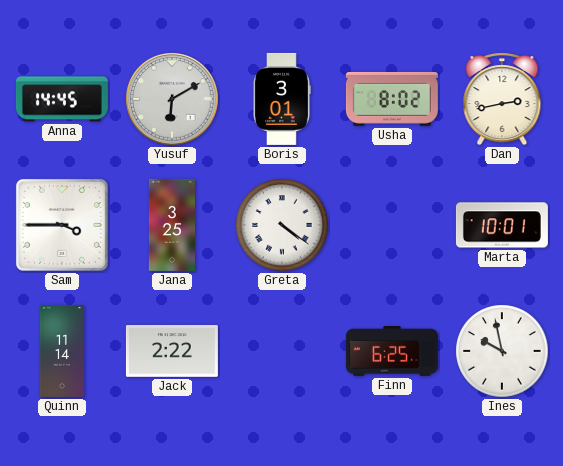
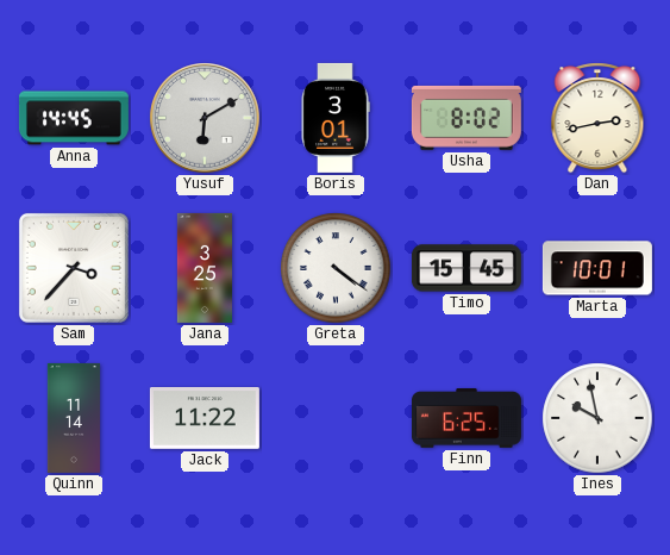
Sam: 3:45 -> 3:37
Timo: none -> 15:45
Jack: 2:22 -> 11:22
